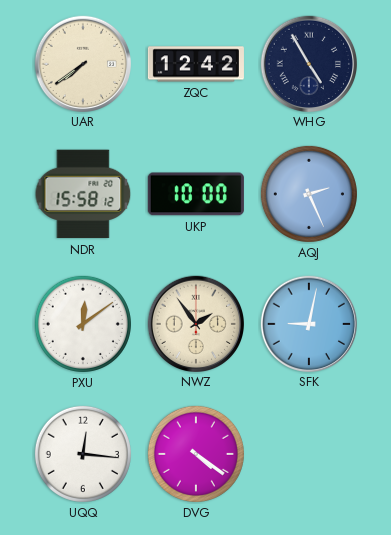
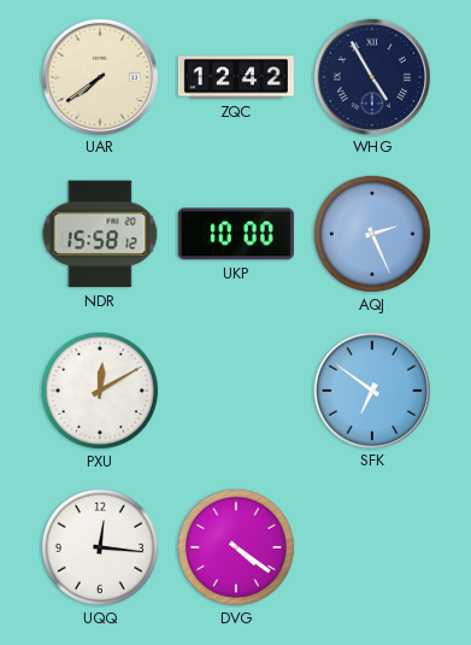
PXU: 12:09 -> 12:10
NWZ: 1:54 -> none
SFK: 9:02 -> 6:51
